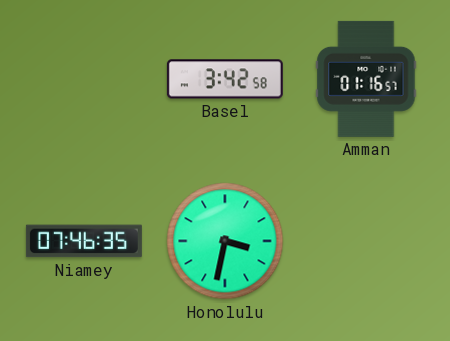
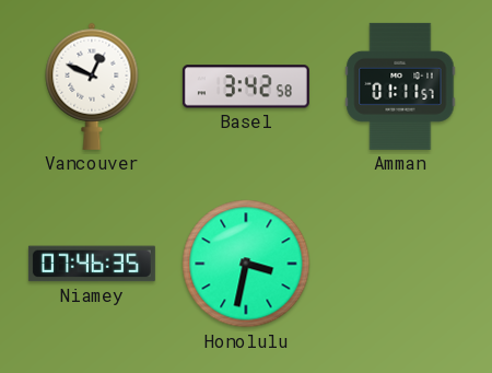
Vancouver: none -> 12:49
Amman: 01:16 -> 01:11
